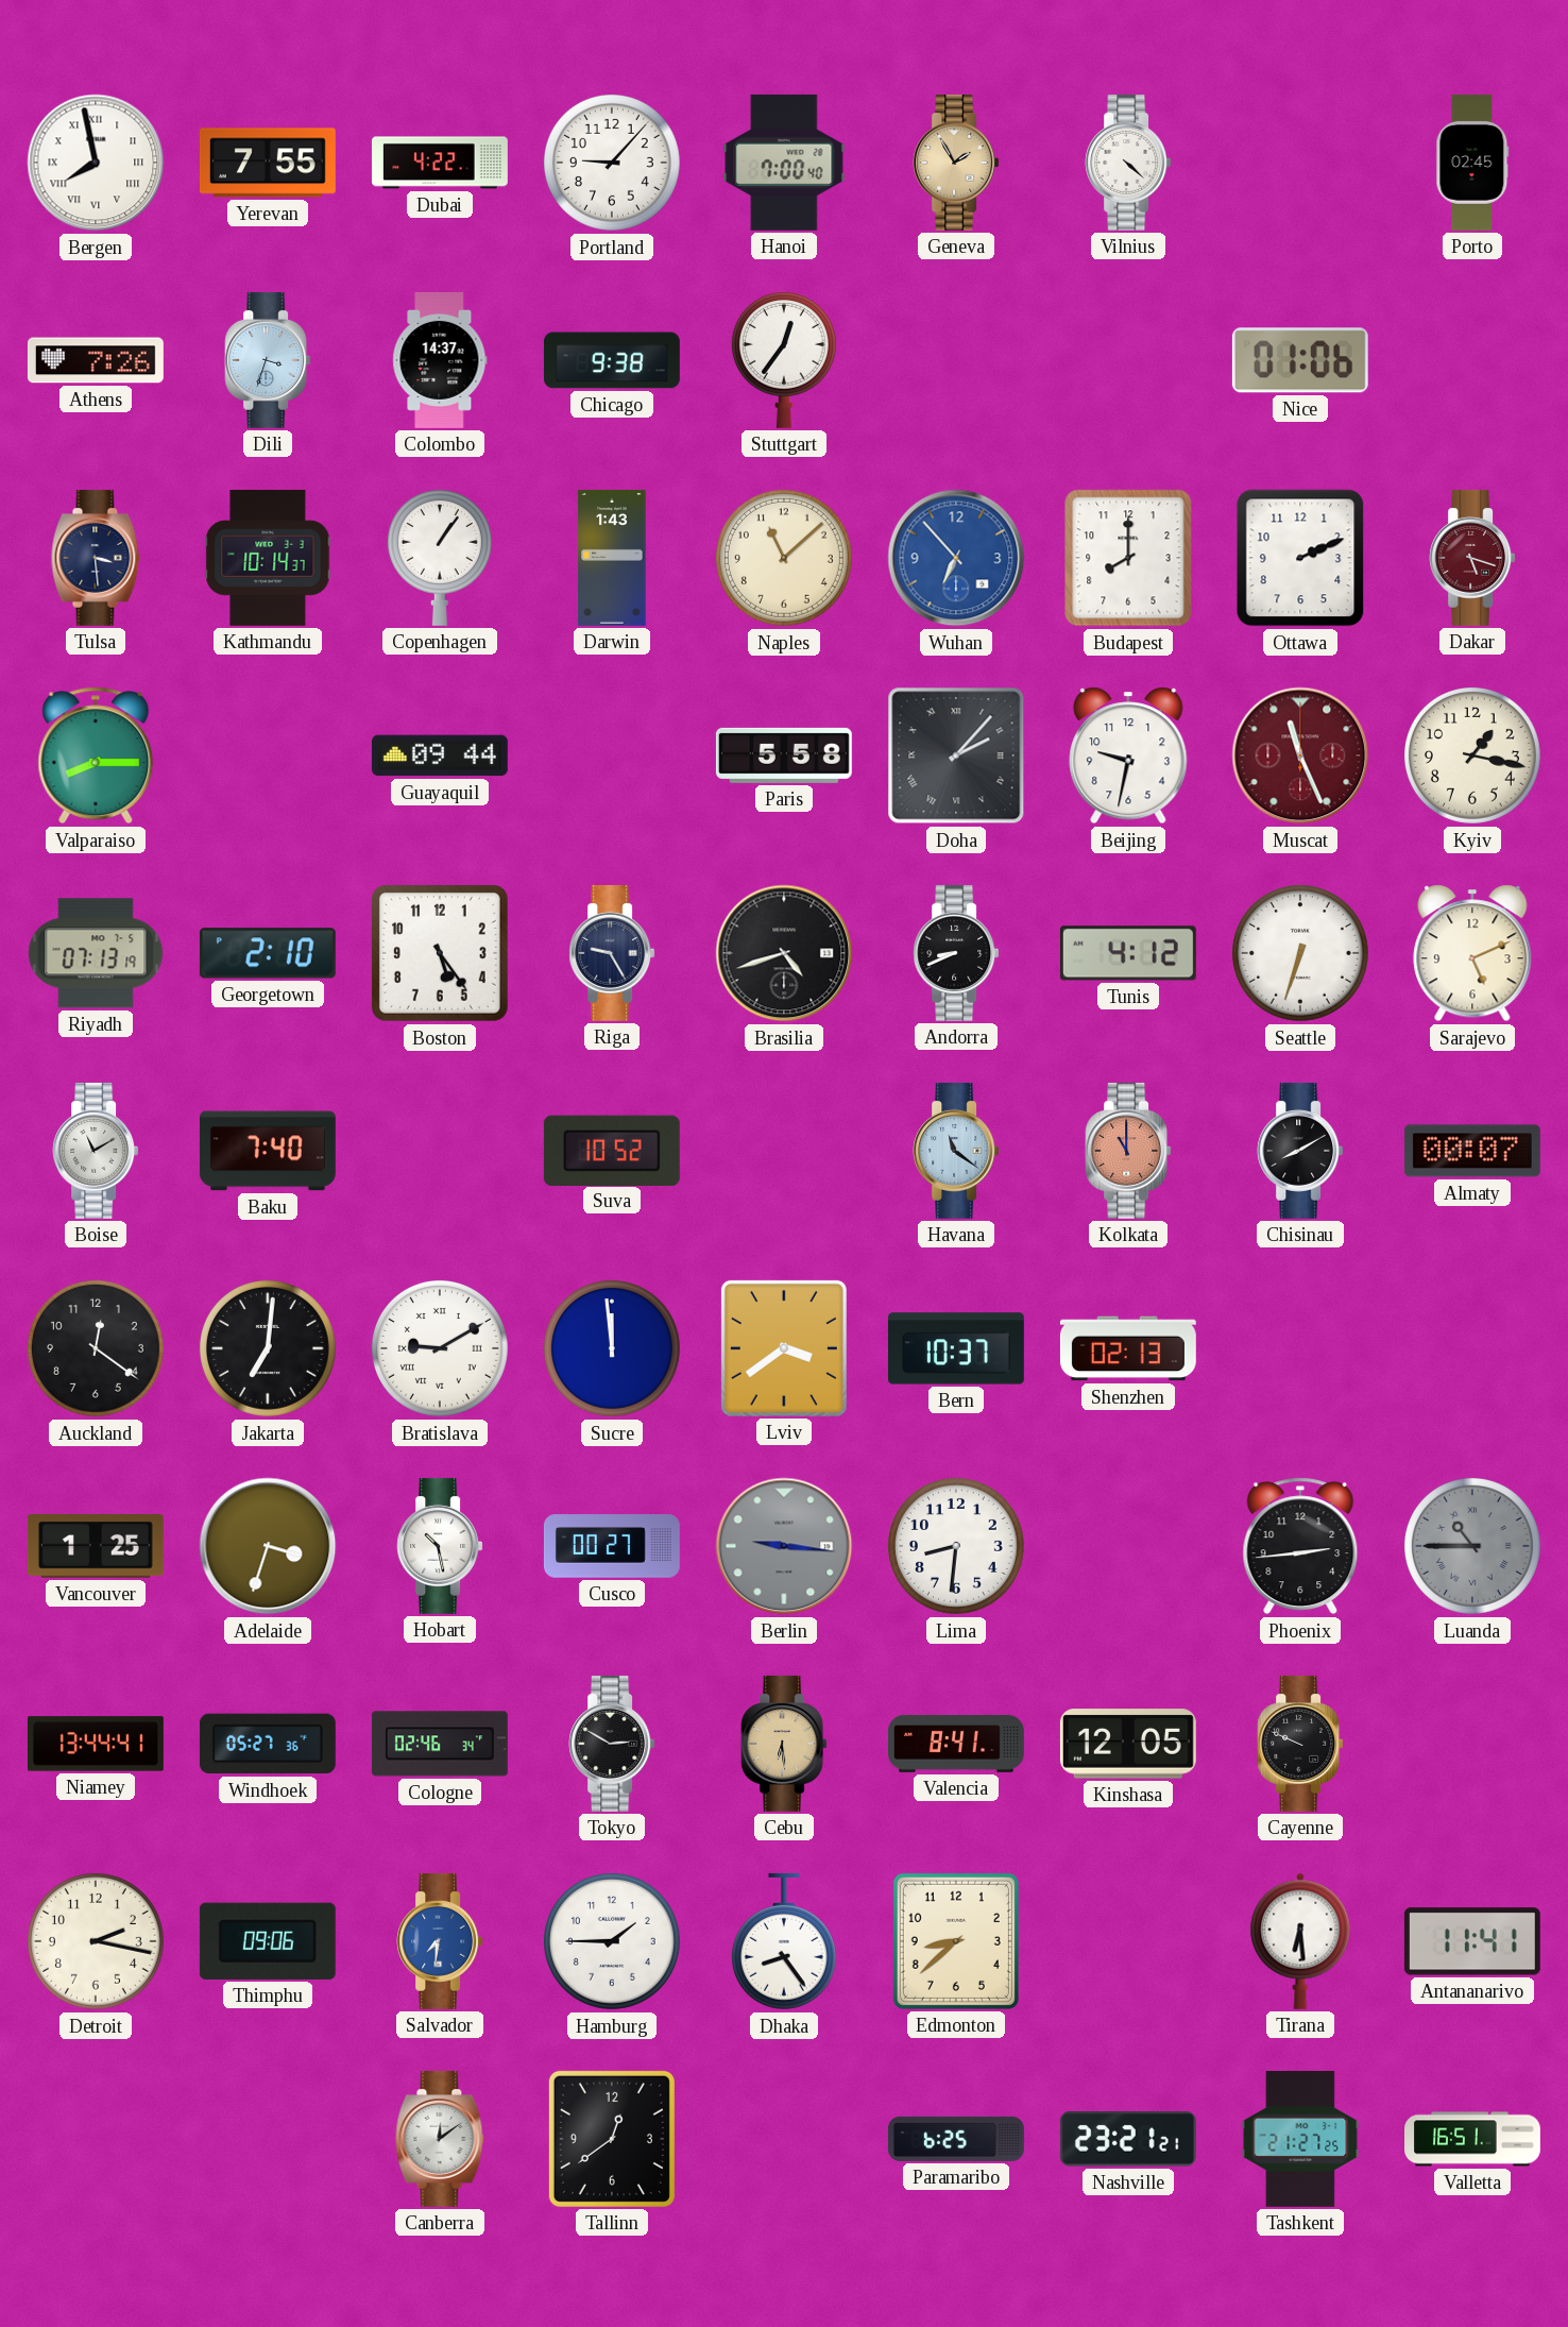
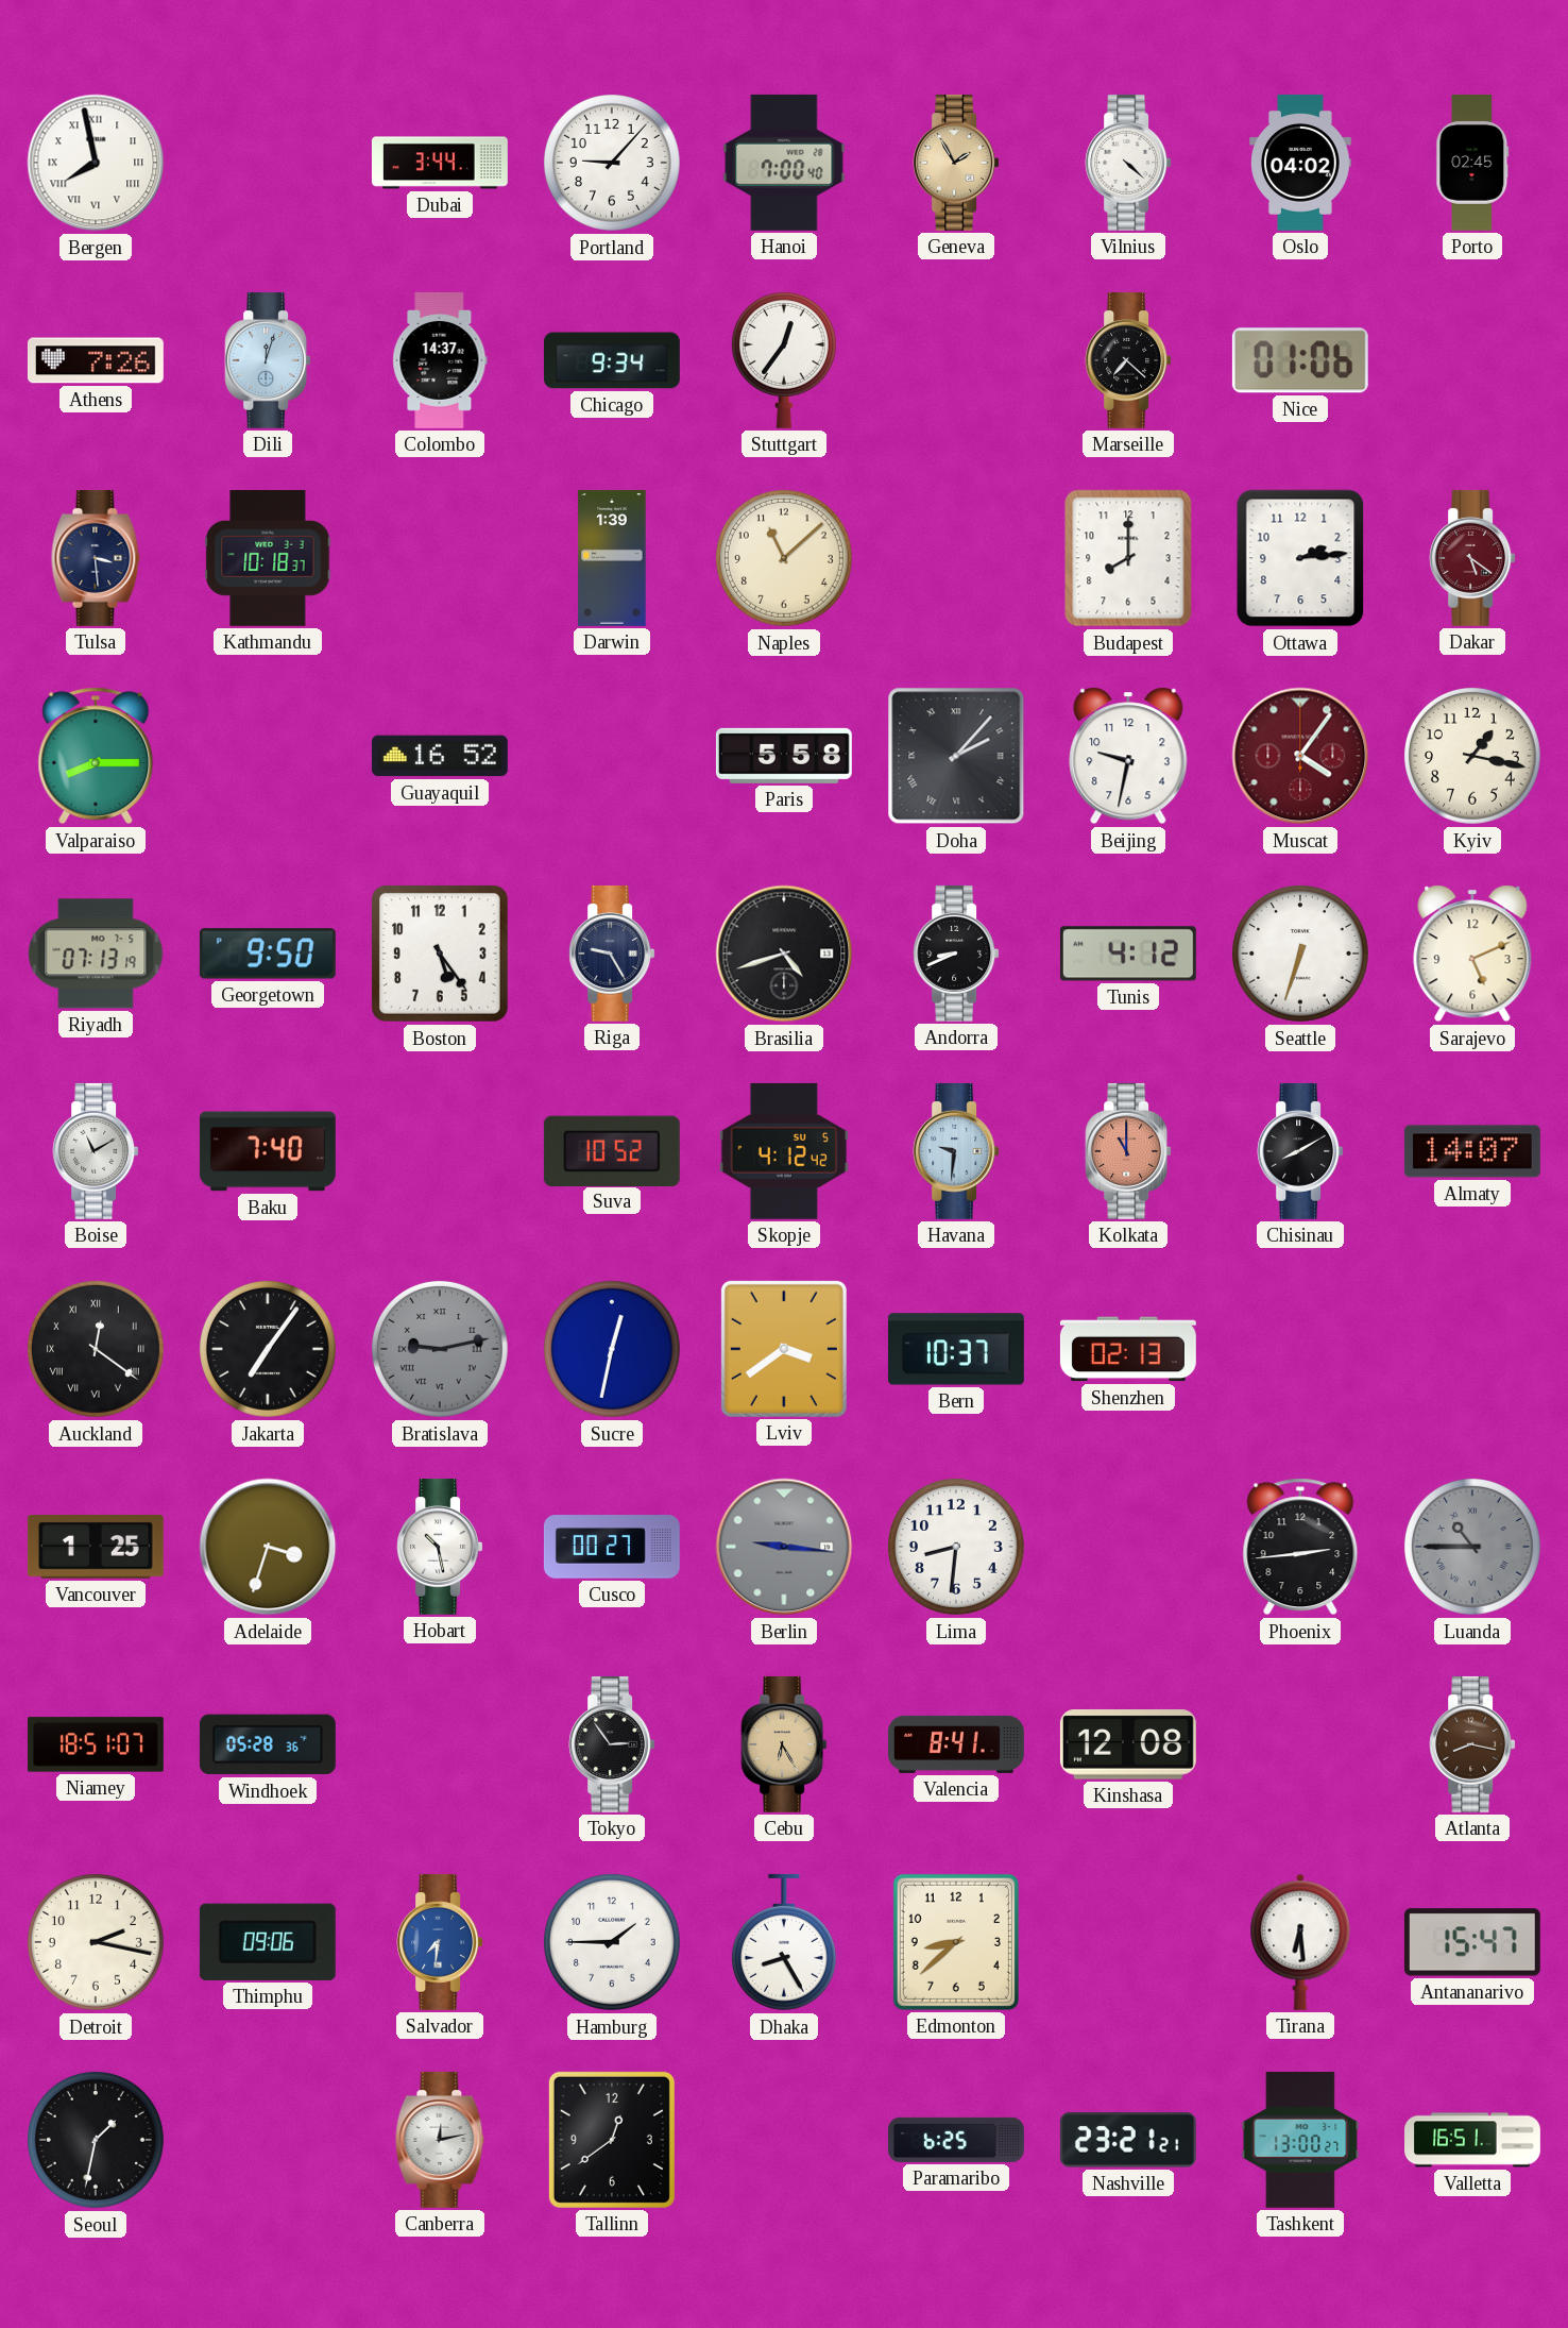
Yerevan: 7:55 -> none
Dubai: 4:22 -> 3:44
Oslo: none -> 04:02
Dili: 3:33 -> 12:03
Chicago: 9:38 -> 9:34
Marseille: none -> 7:22
Kathmandu: 10:14 -> 10:18
Copenhagen: 1:06 -> none
Darwin: 1:43 -> 1:39
Wuhan: 6:53 -> none
Ottawa: 2:11 -> 2:14
Dakar: 5:18 -> 5:21
Guayaquil: 09:44 -> 16:52
Muscat: 11:26 -> 4:06
Georgetown: 2:10 -> 9:50
Skopje: none -> 4:12
Havana: 11:21 -> 9:31
Almaty: 00:07 -> 14:07
Auckland numerals: Arabic -> Roman
Jakarta: 7:01 -> 7:06
Bratislava: 9:10 -> 9:13
Bratislava dial: white -> grey
Sucre: 11:59 -> 12:32
Niamey: 13:44 -> 18:51
Windhoek: 05:27 -> 05:28
Cologne: 02:46 -> none
Tokyo: 2:50 -> 2:54
Cebu: 6:29 -> 6:25
Kinshasa: 12:05 -> 12:08
Cayenne: 9:49 -> none
Atlanta: none -> 8:17
Dhaka: 8:24 -> 8:25
Antananarivo: 11:41 -> 15:47
Seoul: none -> 1:32
Canberra: 12:09 -> 12:13
Tashkent: 21:27 -> 13:00
